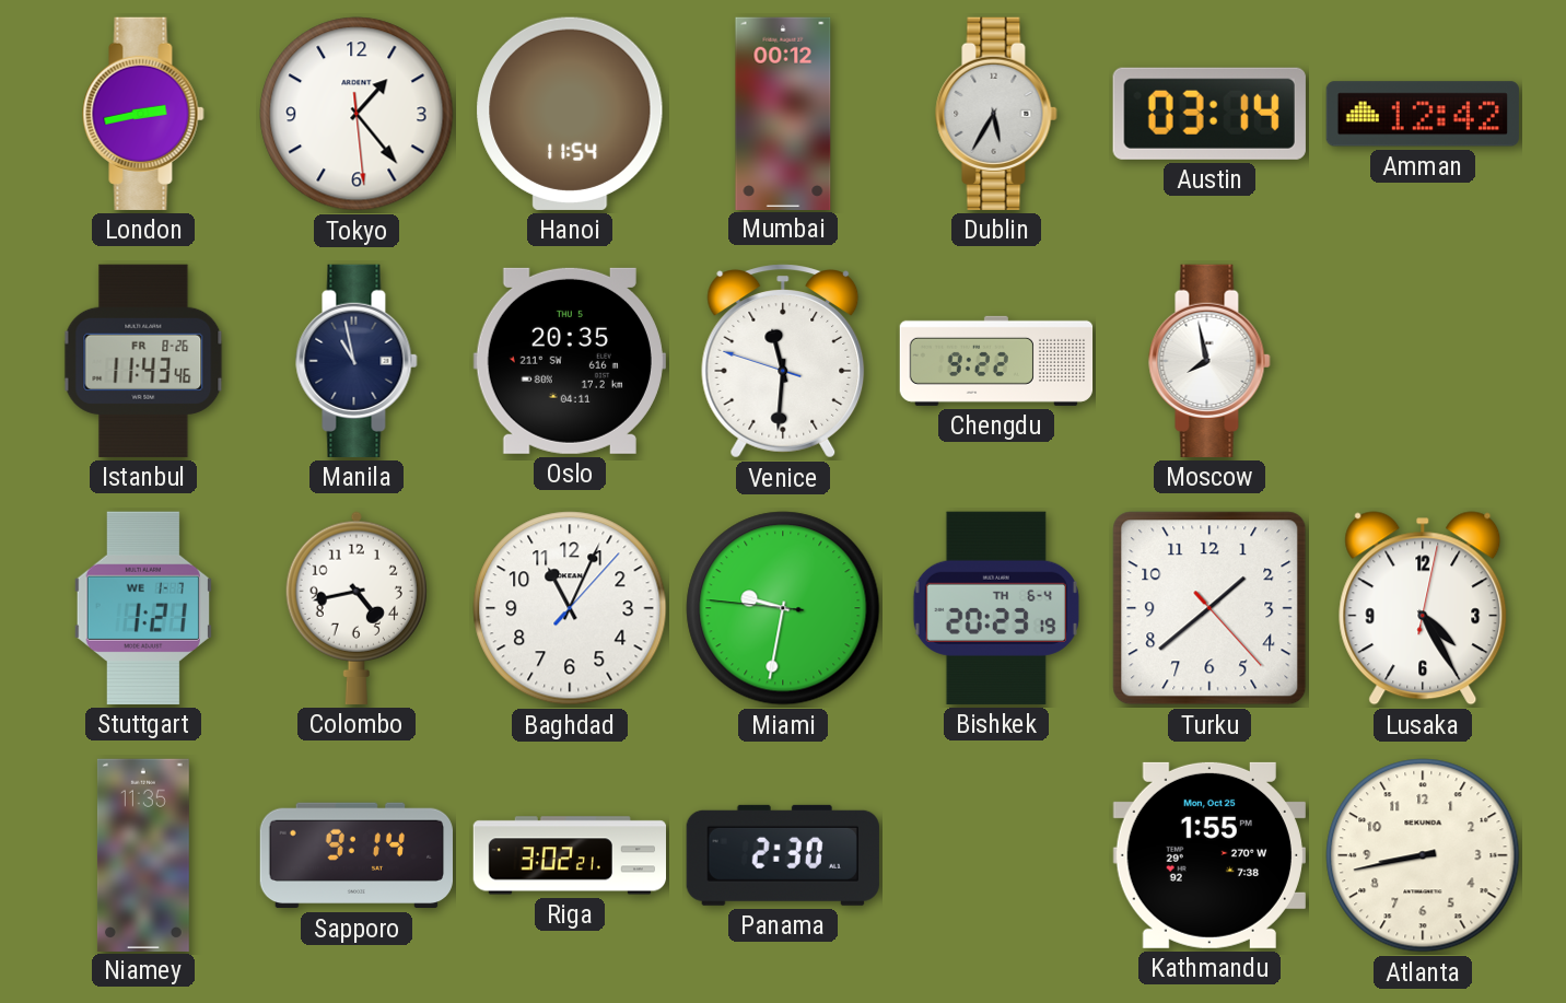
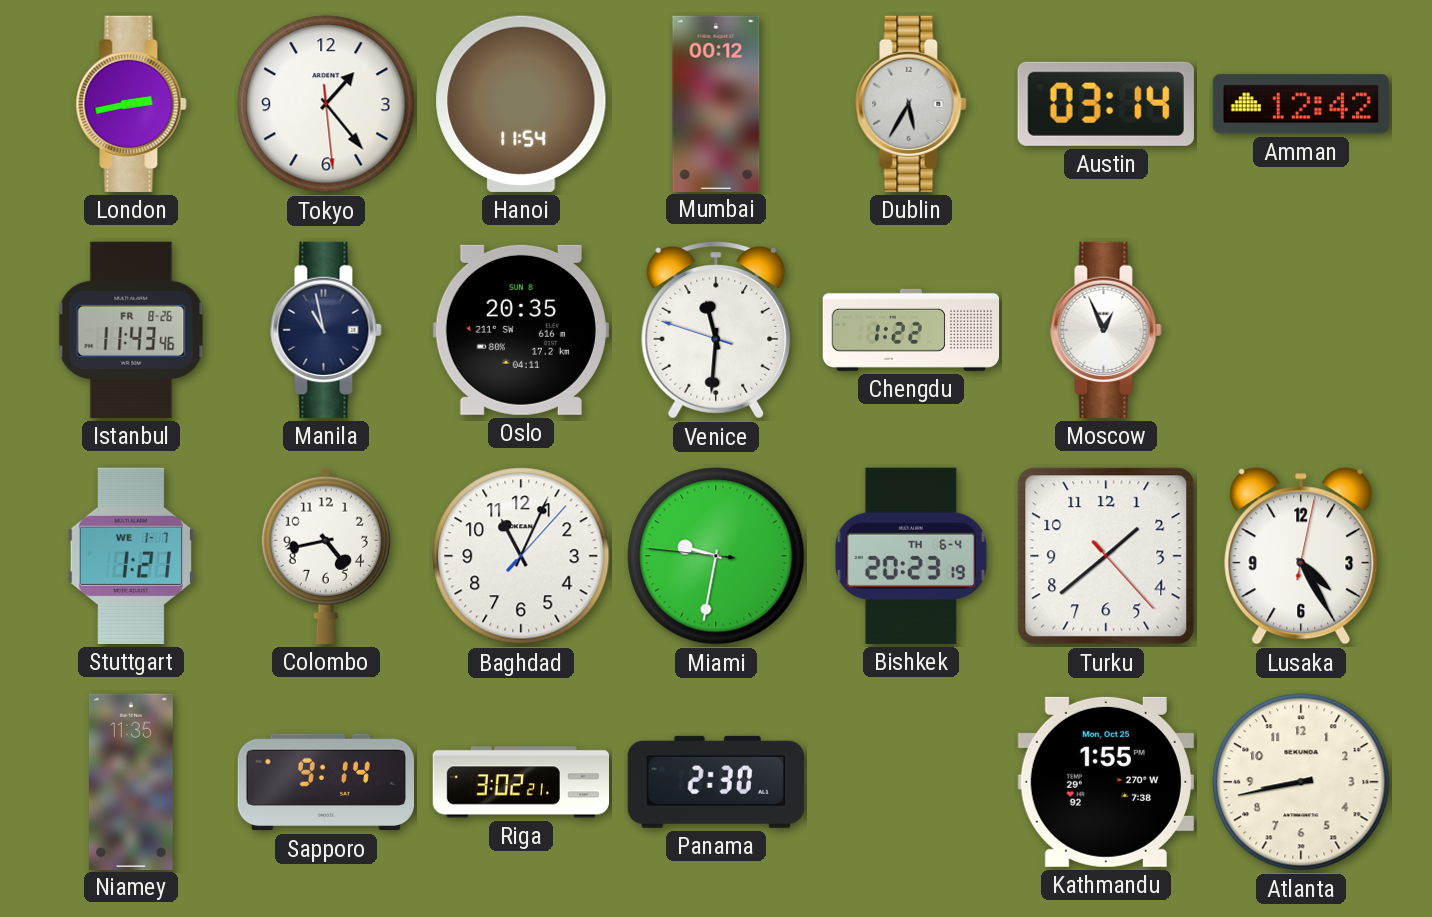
Oslo date: THU 5 -> SUN 8
Chengdu: 9:22 -> 1:22
Moscow: 7:58 -> 12:56
